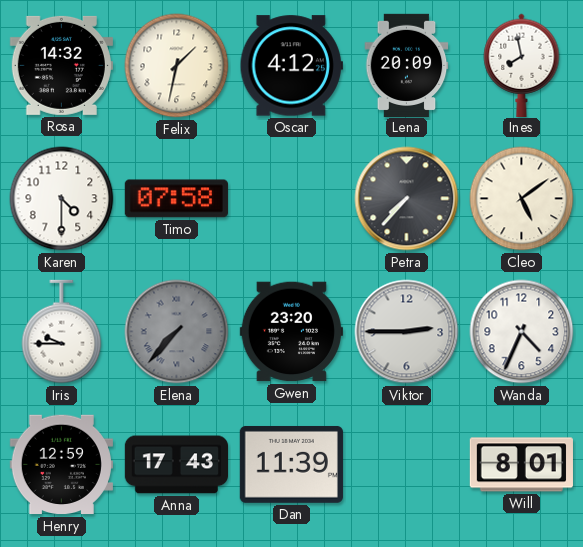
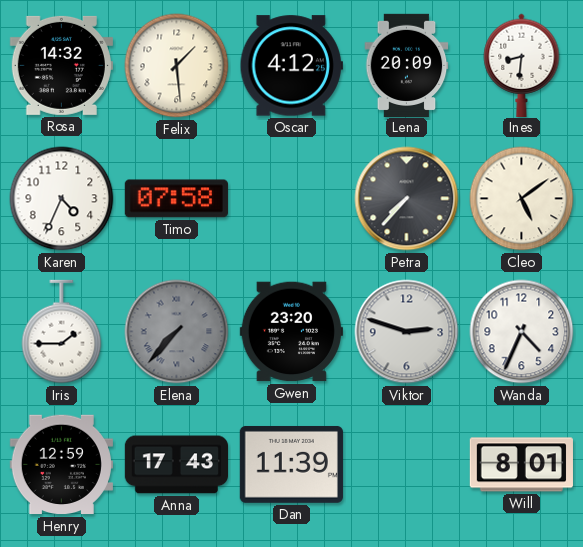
Felix: 1:32 -> 1:29
Ines: 7:58 -> 8:31
Karen: 4:30 -> 4:34
Iris: 9:45 -> 1:45
Viktor: 2:45 -> 2:48
